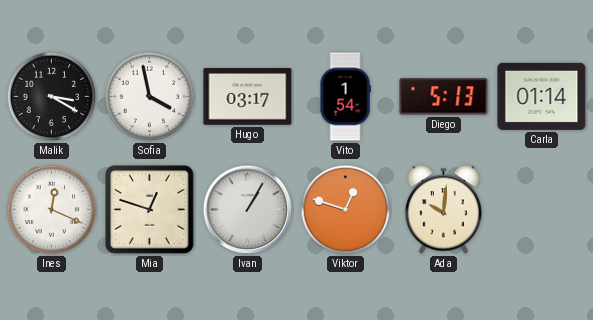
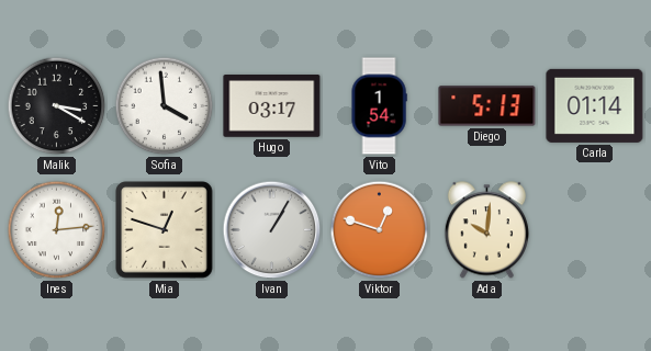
Sofia: 3:58 -> 3:59
Ines: 12:19 -> 12:14
